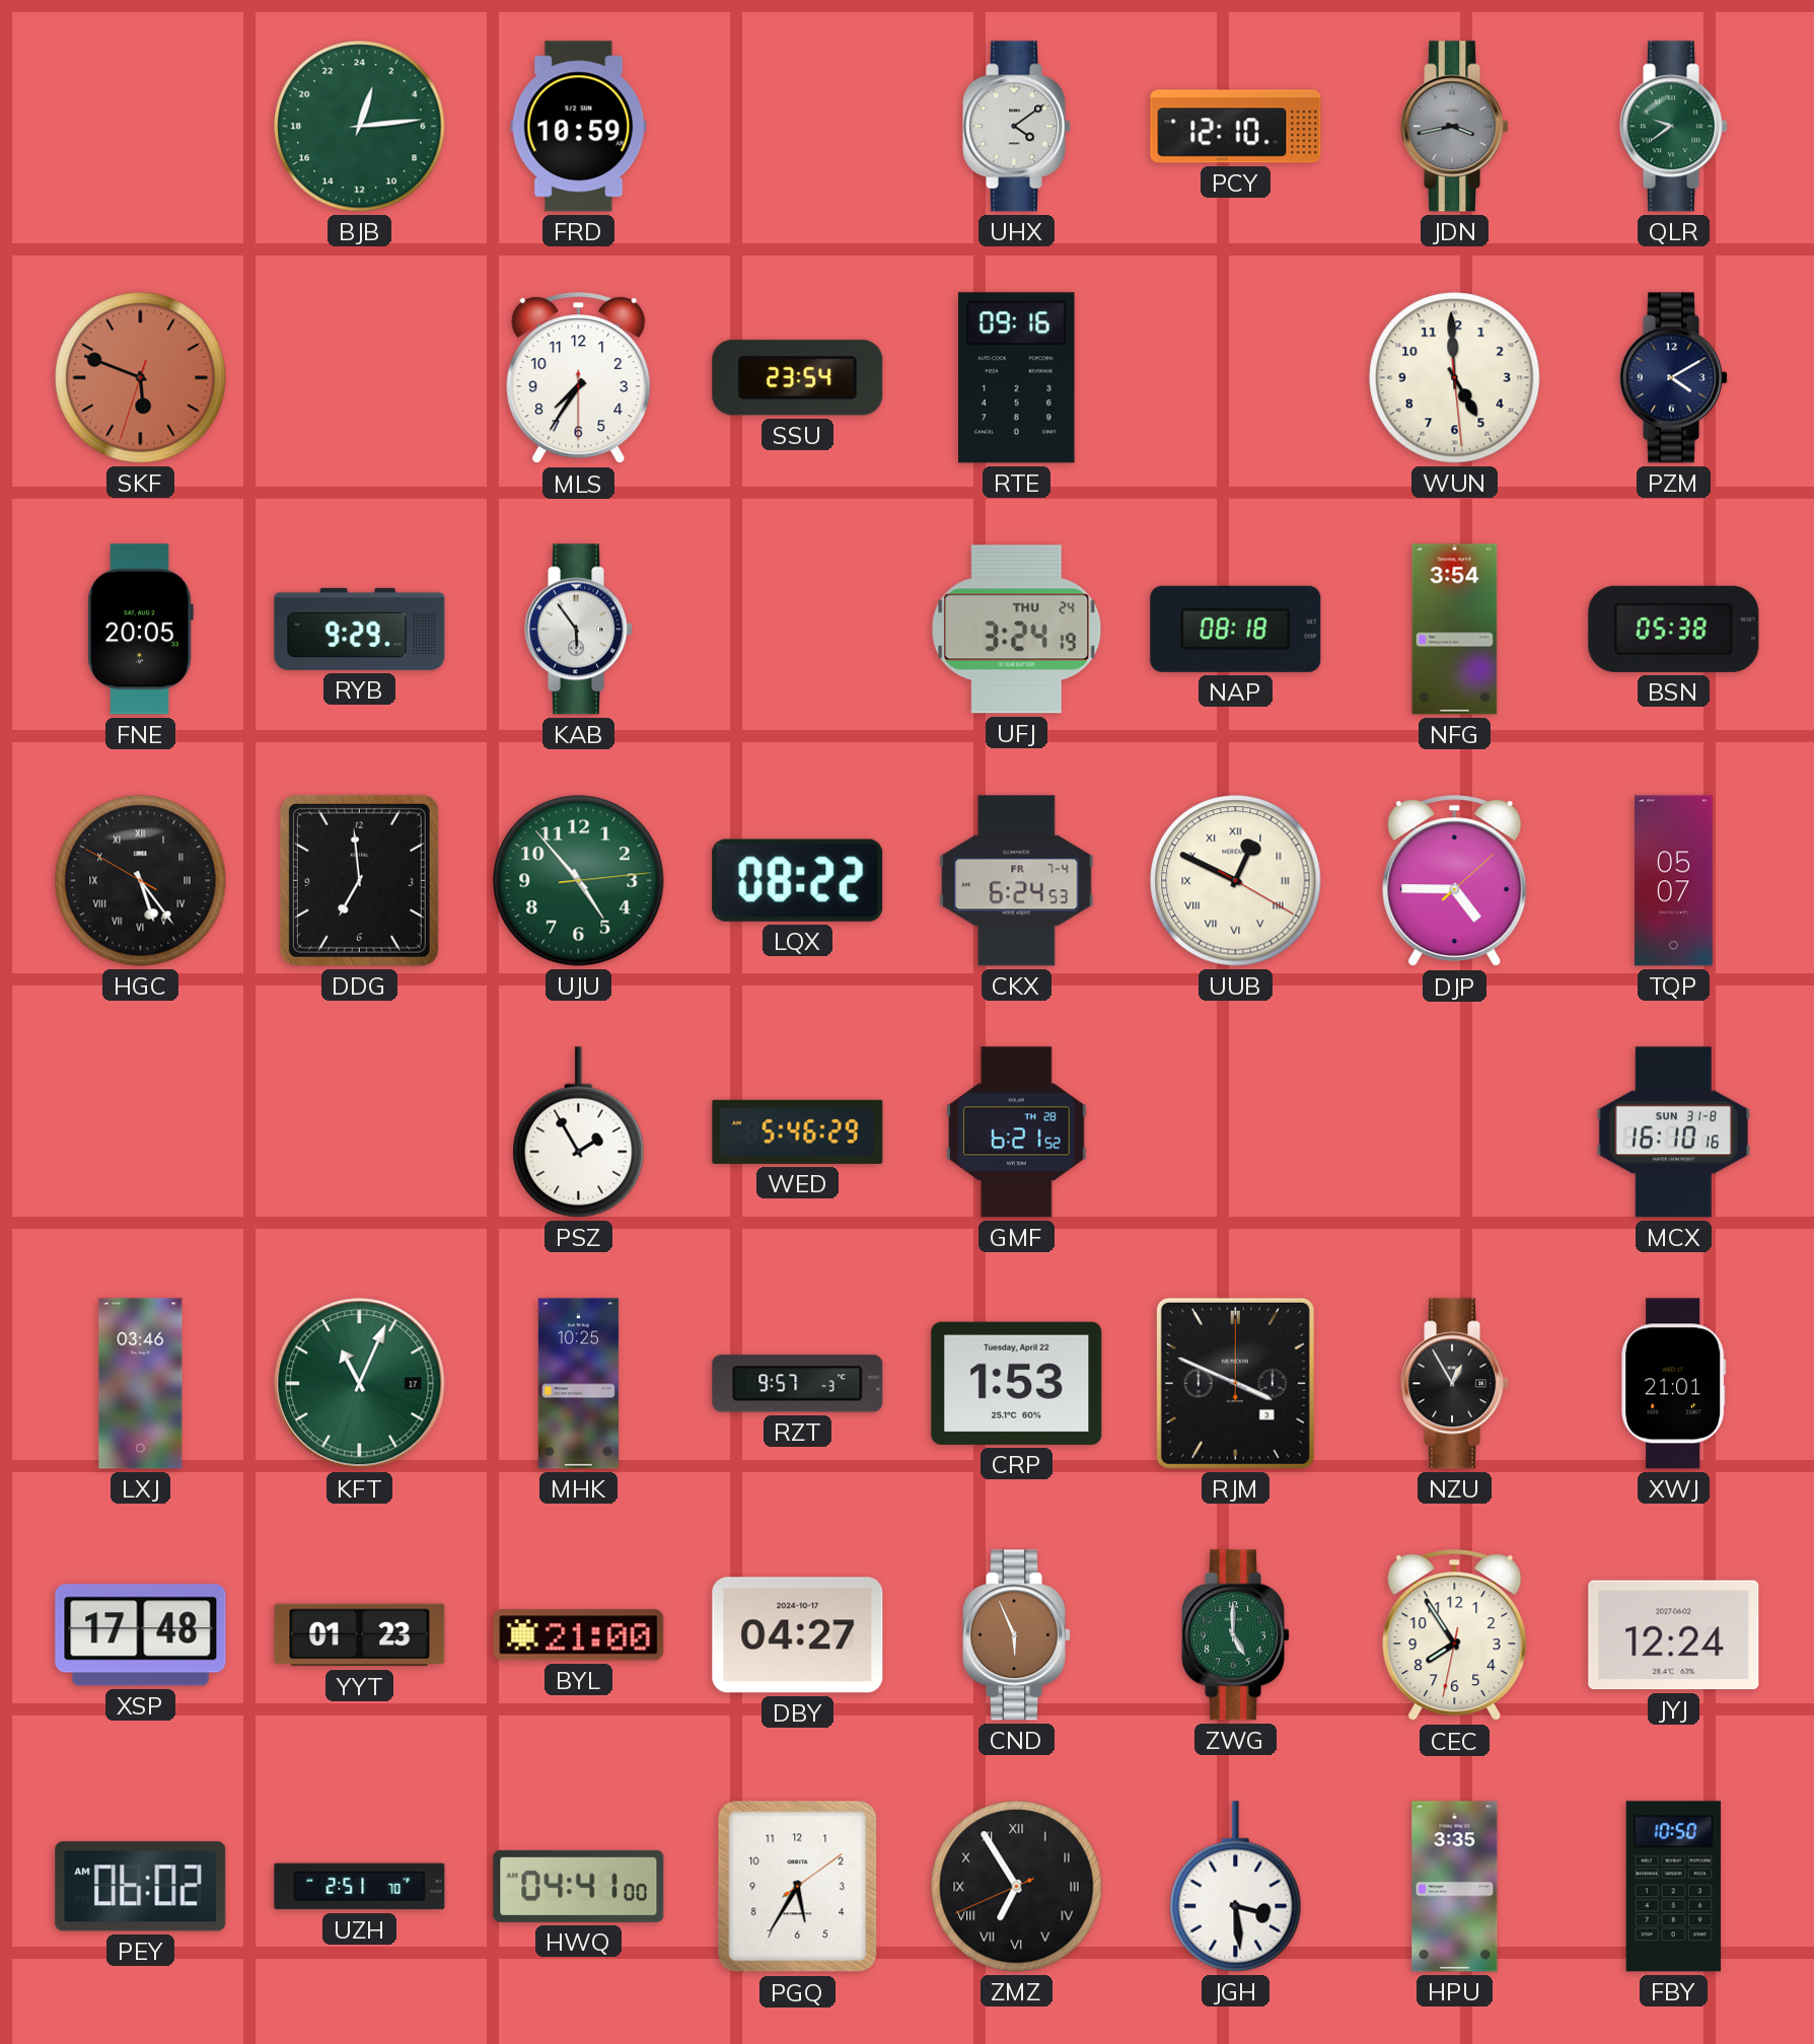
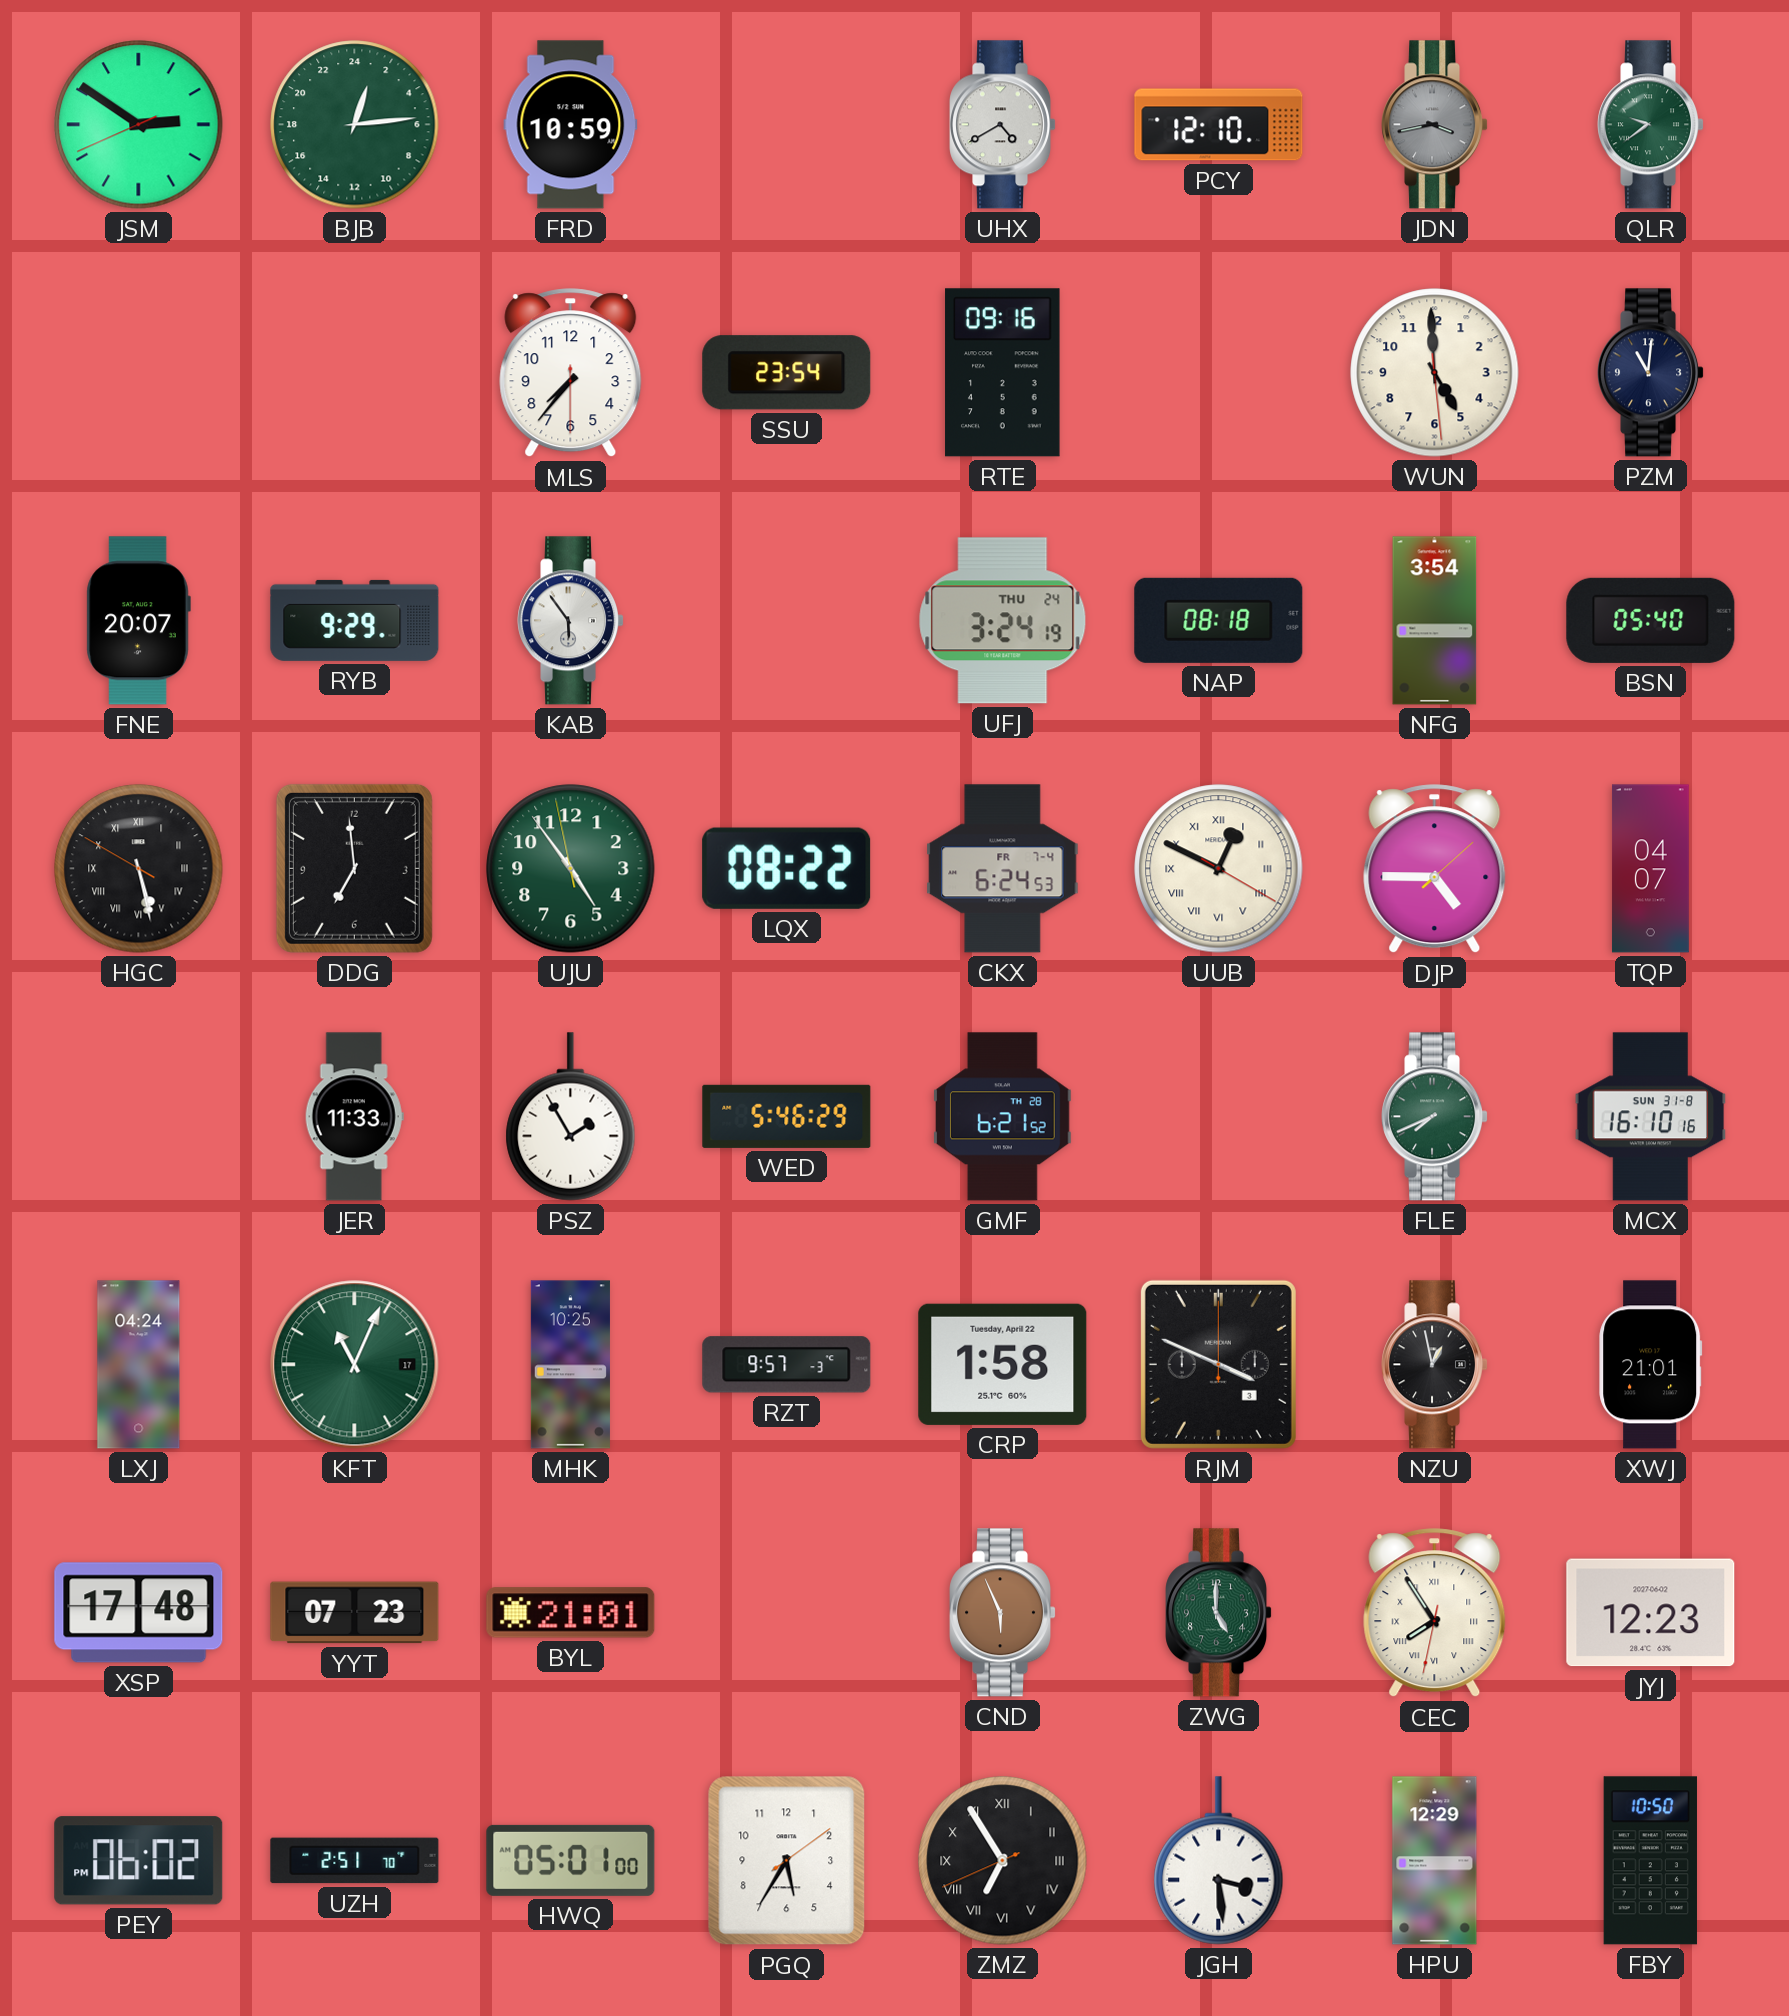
JSM: none -> 2:50
UHX: 4:09 -> 4:40
SKF: 5:48 -> none
MLS: 7:35 -> 7:36
PZM: 4:10 -> 11:01
FNE: 20:05 -> 20:07
BSN: 05:38 -> 05:40
HGC: 5:23 -> 5:27
UJU: 4:53:14 -> 4:53:58
TQP: 05:07 -> 04:07
JER: none -> 11:33
FLE: none -> 7:41
LXJ: 03:46 -> 04:24
CRP: 1:53 -> 1:58
NZU: 12:55 -> 12:58
YYT: 01:23 -> 07:23
BYL: 21:00 -> 21:01
DBY: 04:27 -> none
CEC numerals: Arabic -> Roman
JYJ: 12:24 -> 12:23
PEY: 06:02 AM -> 06:02 PM
HWQ: 04:41 -> 05:01
HPU: 3:35 -> 12:29
